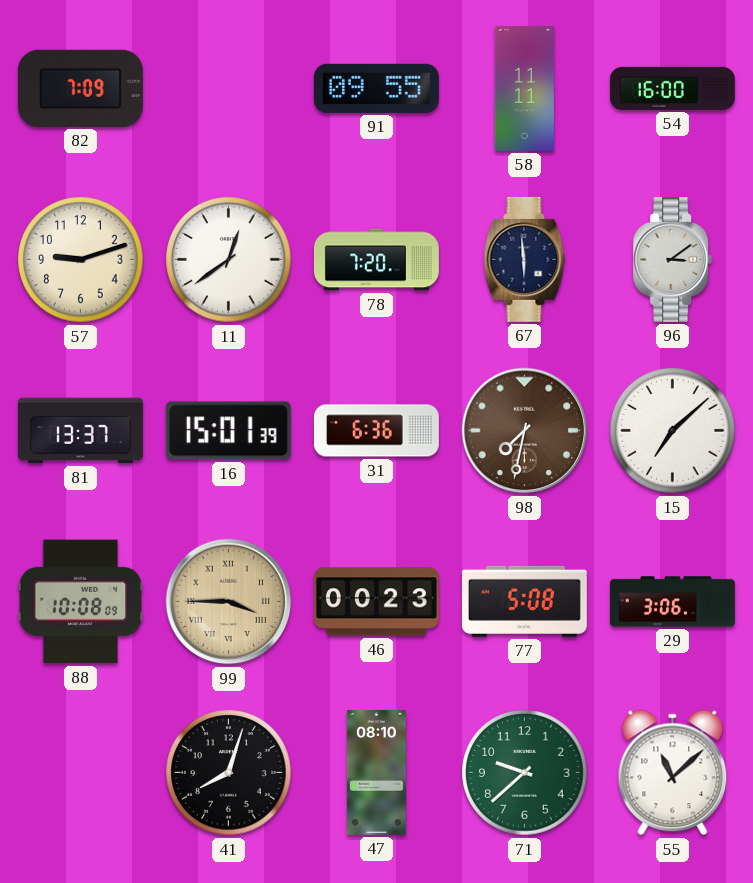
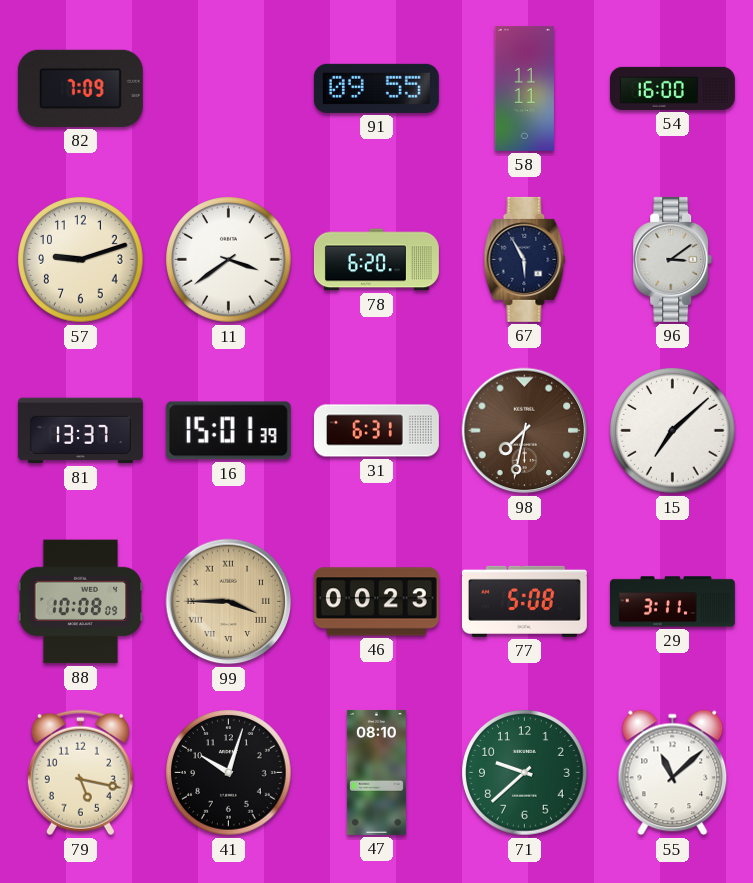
11: 12:39 -> 3:39
78: 7:20 -> 6:20
67: 5:59 -> 5:55
31: 6:36 -> 6:31
29: 3:06 -> 3:11
79: none -> 5:17
41: 8:03 -> 10:03
